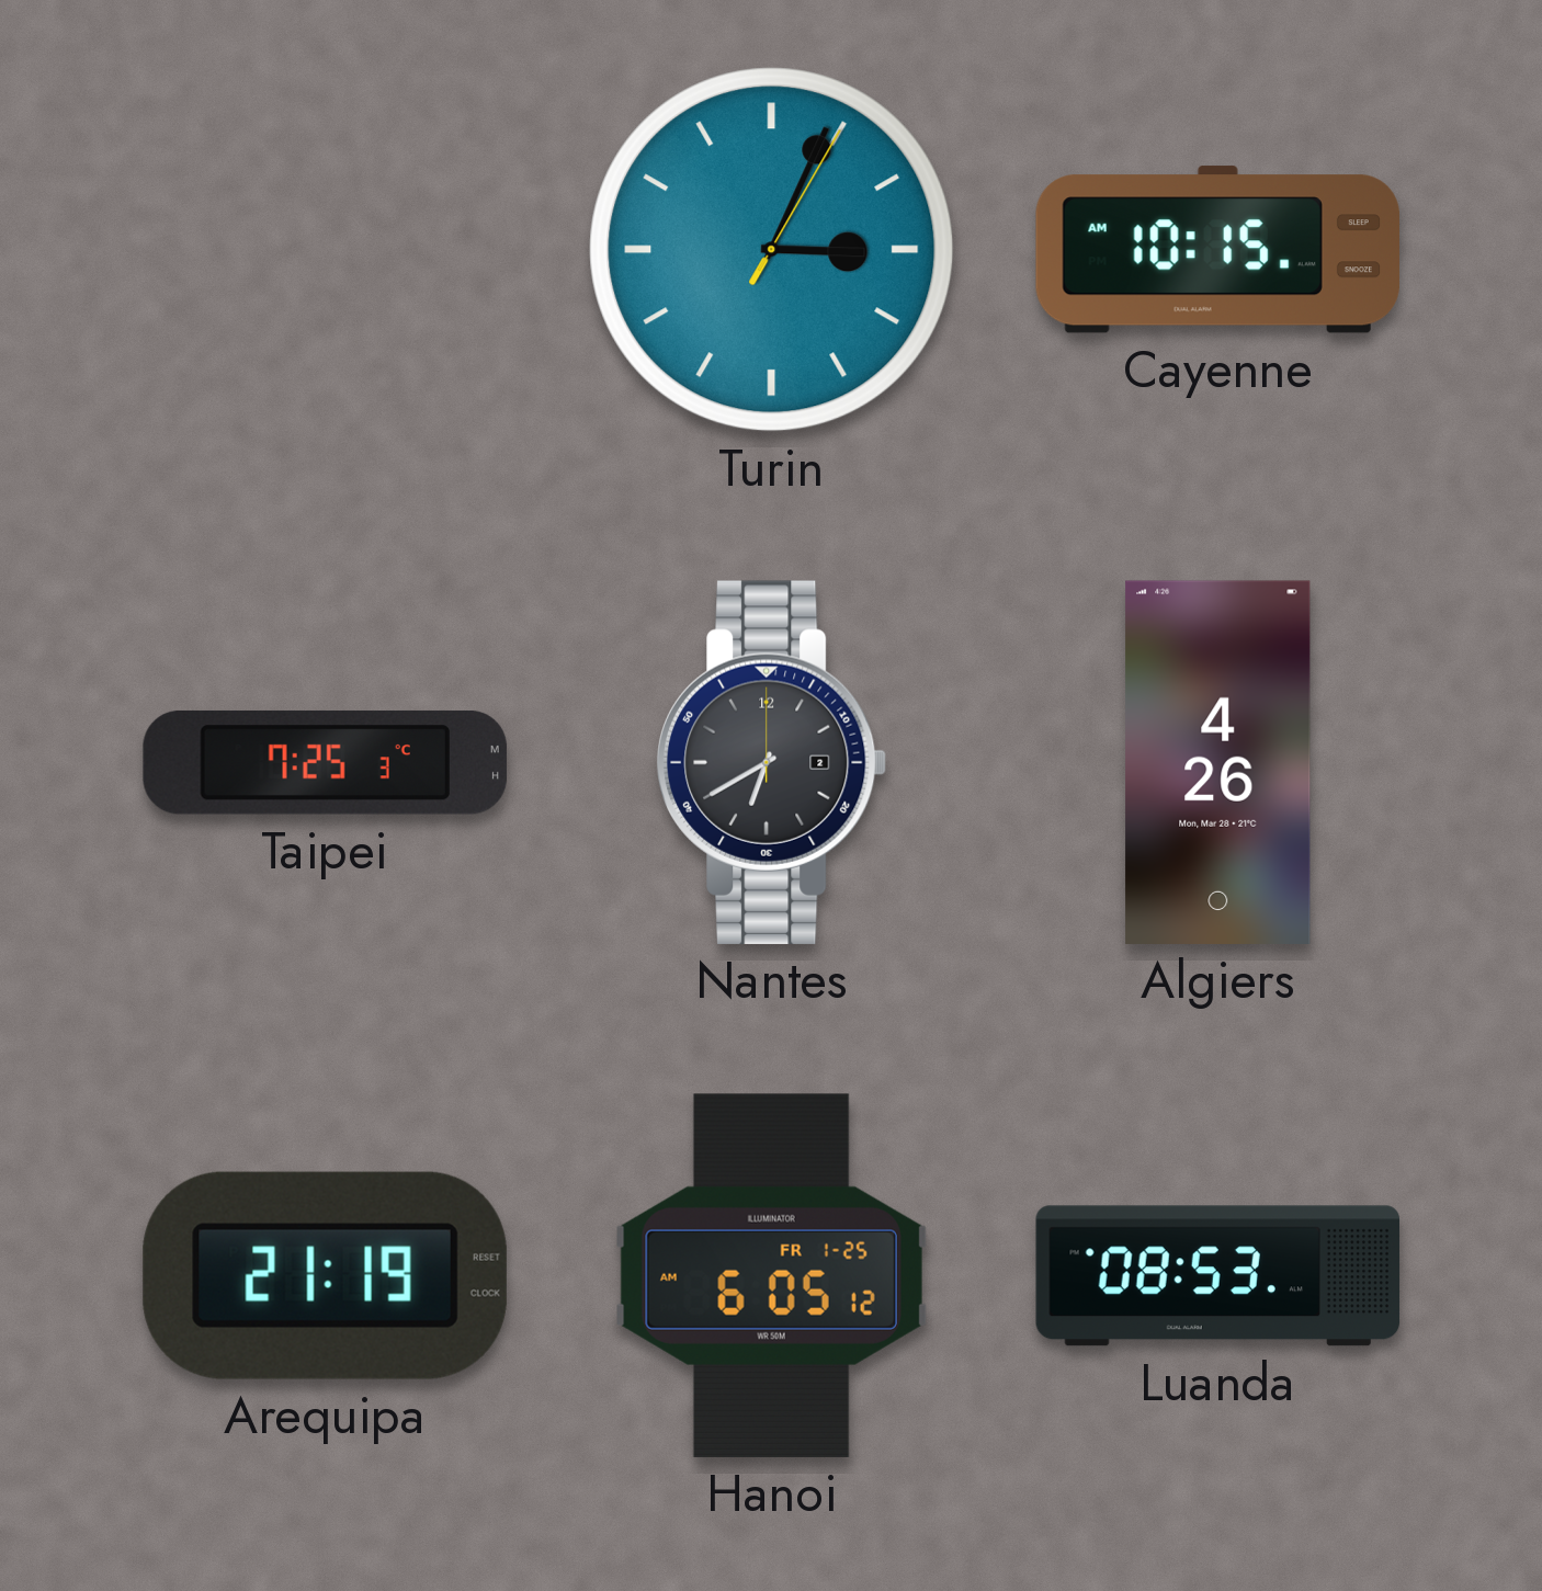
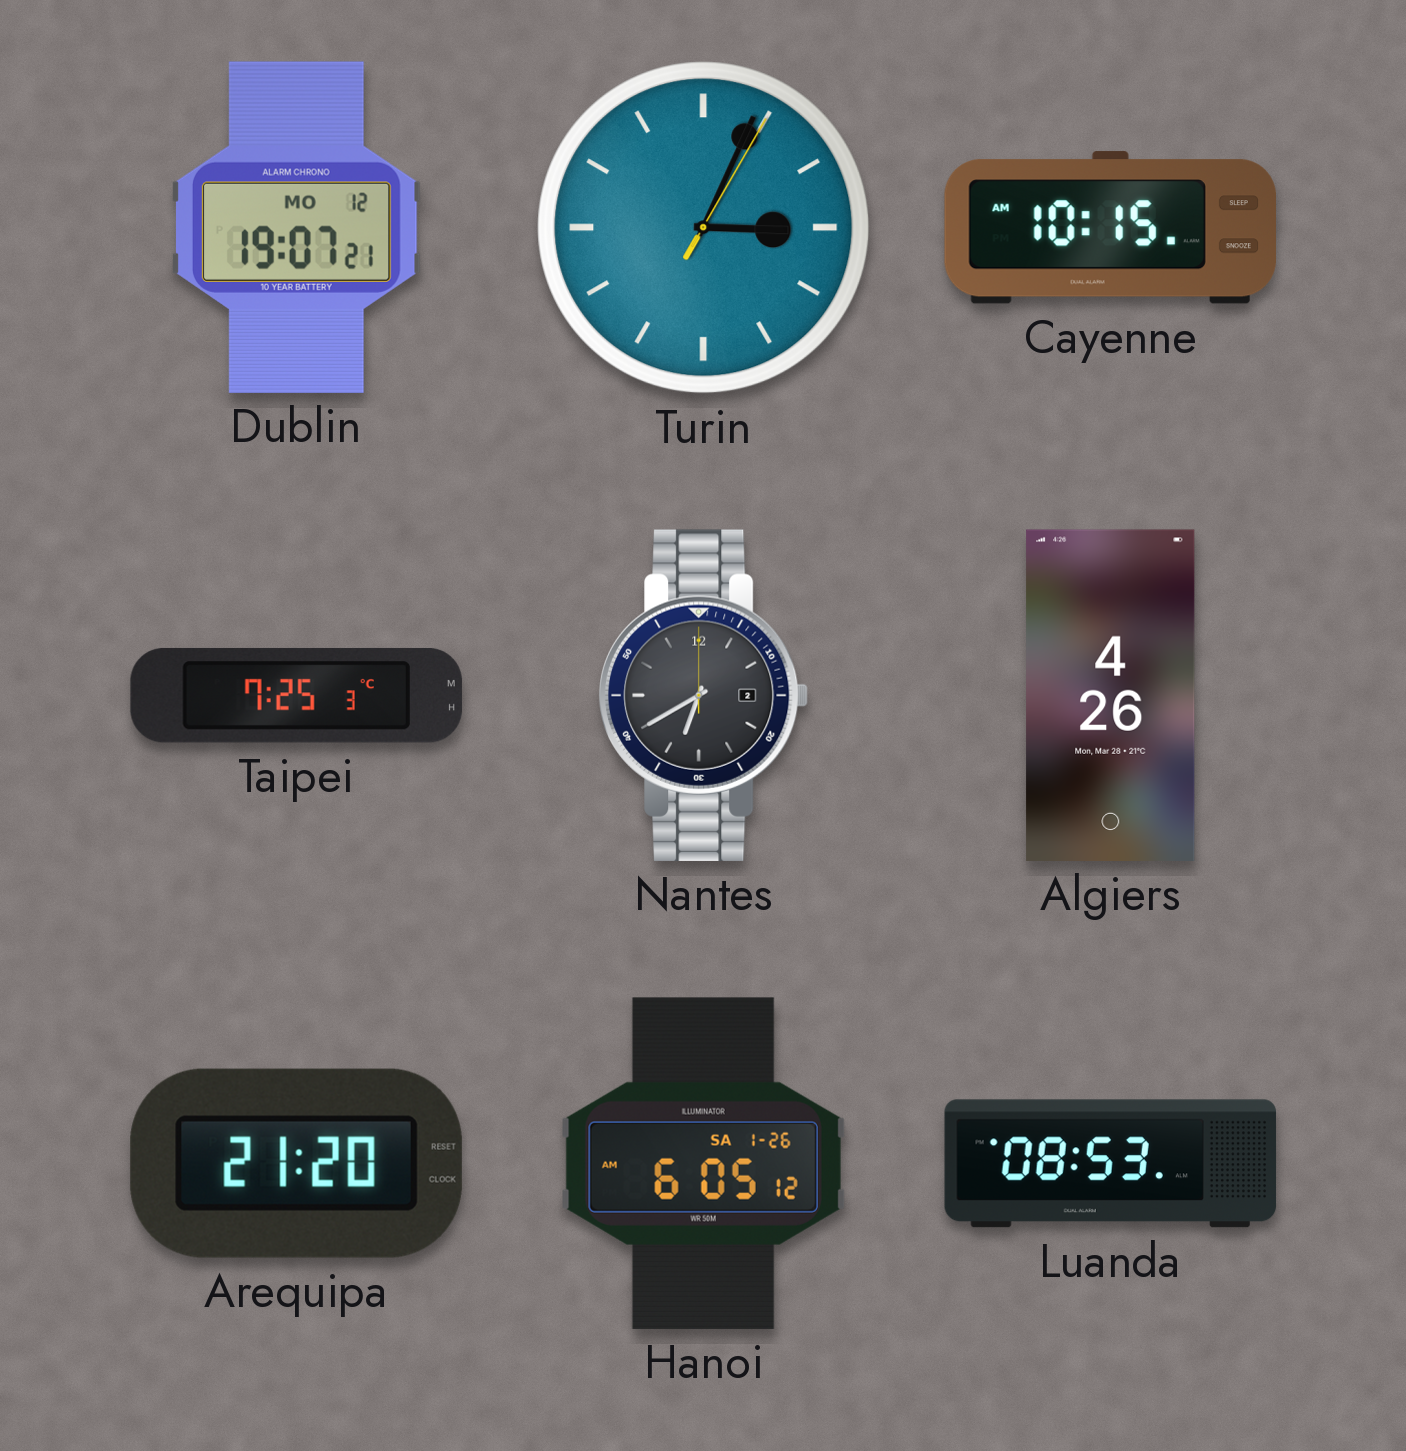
Dublin: none -> 19:07
Arequipa: 21:19 -> 21:20
Hanoi date: FR 1-25 -> SA 1-26
